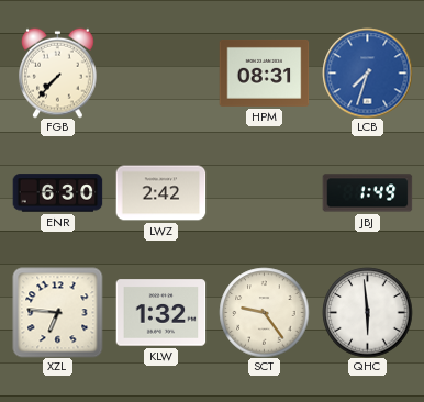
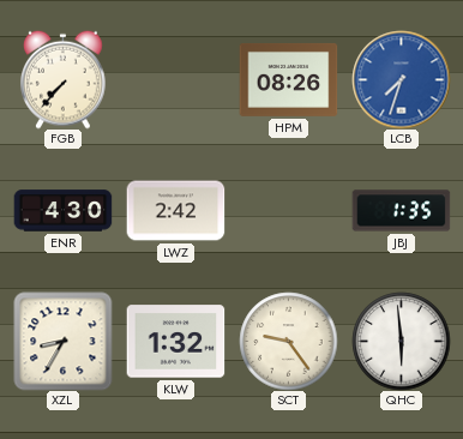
HPM: 08:31 -> 08:26
ENR: 6:30 -> 4:30
JBJ: 1:49 -> 1:35
XZL: 6:46 -> 8:35
